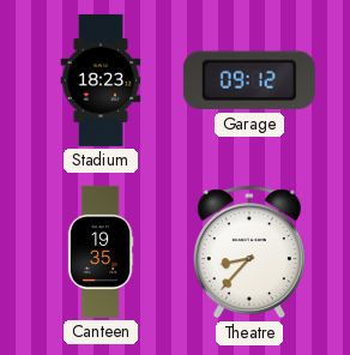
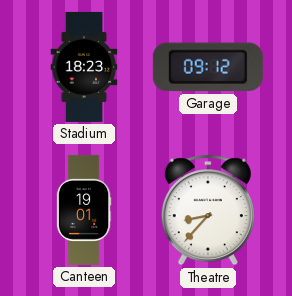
Canteen: 19:35 -> 19:01
